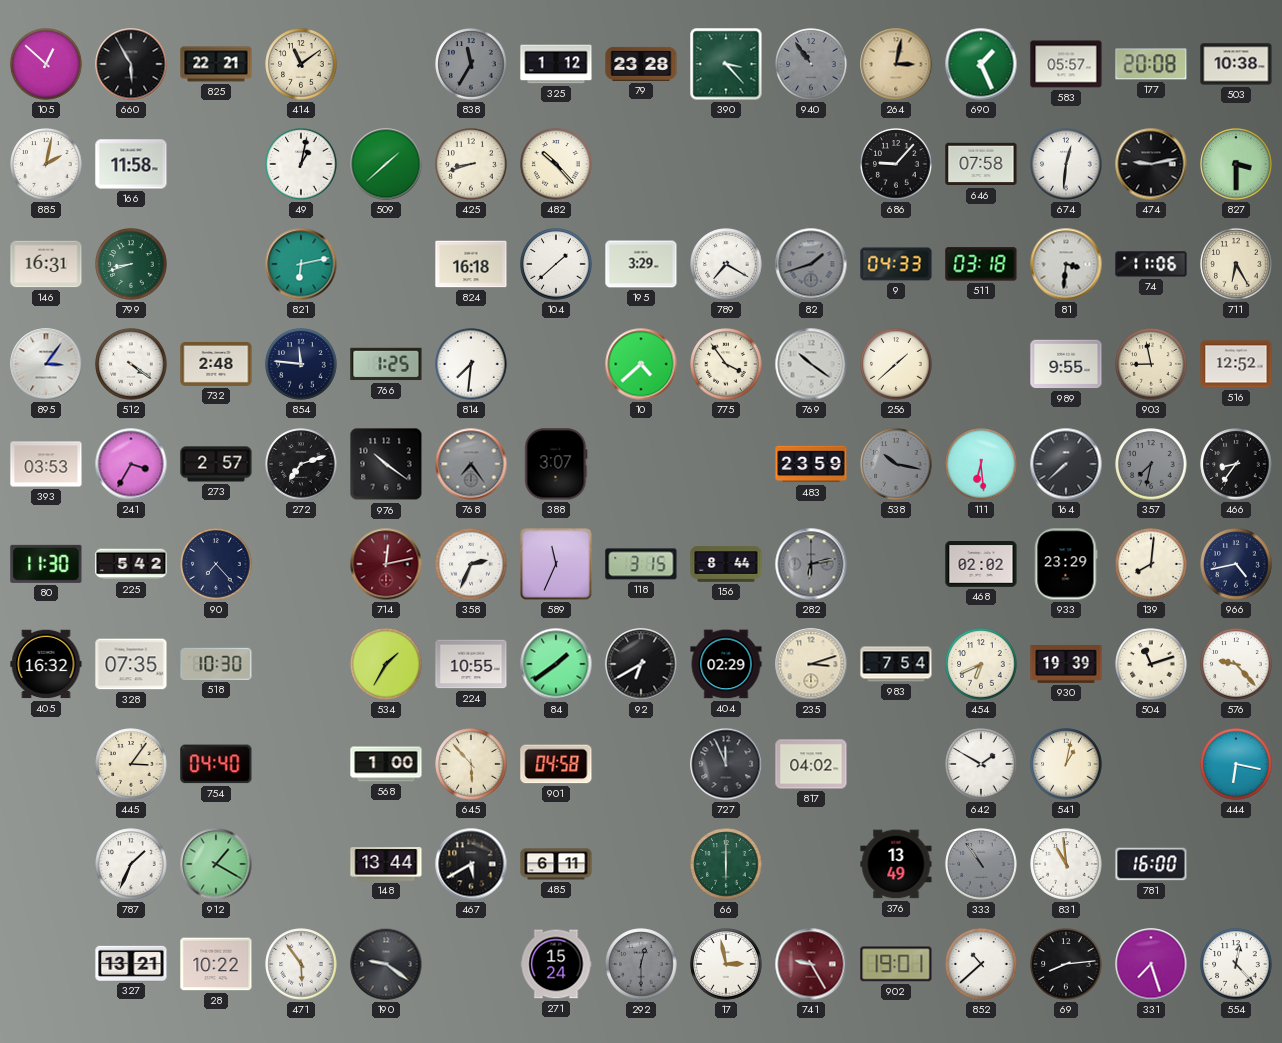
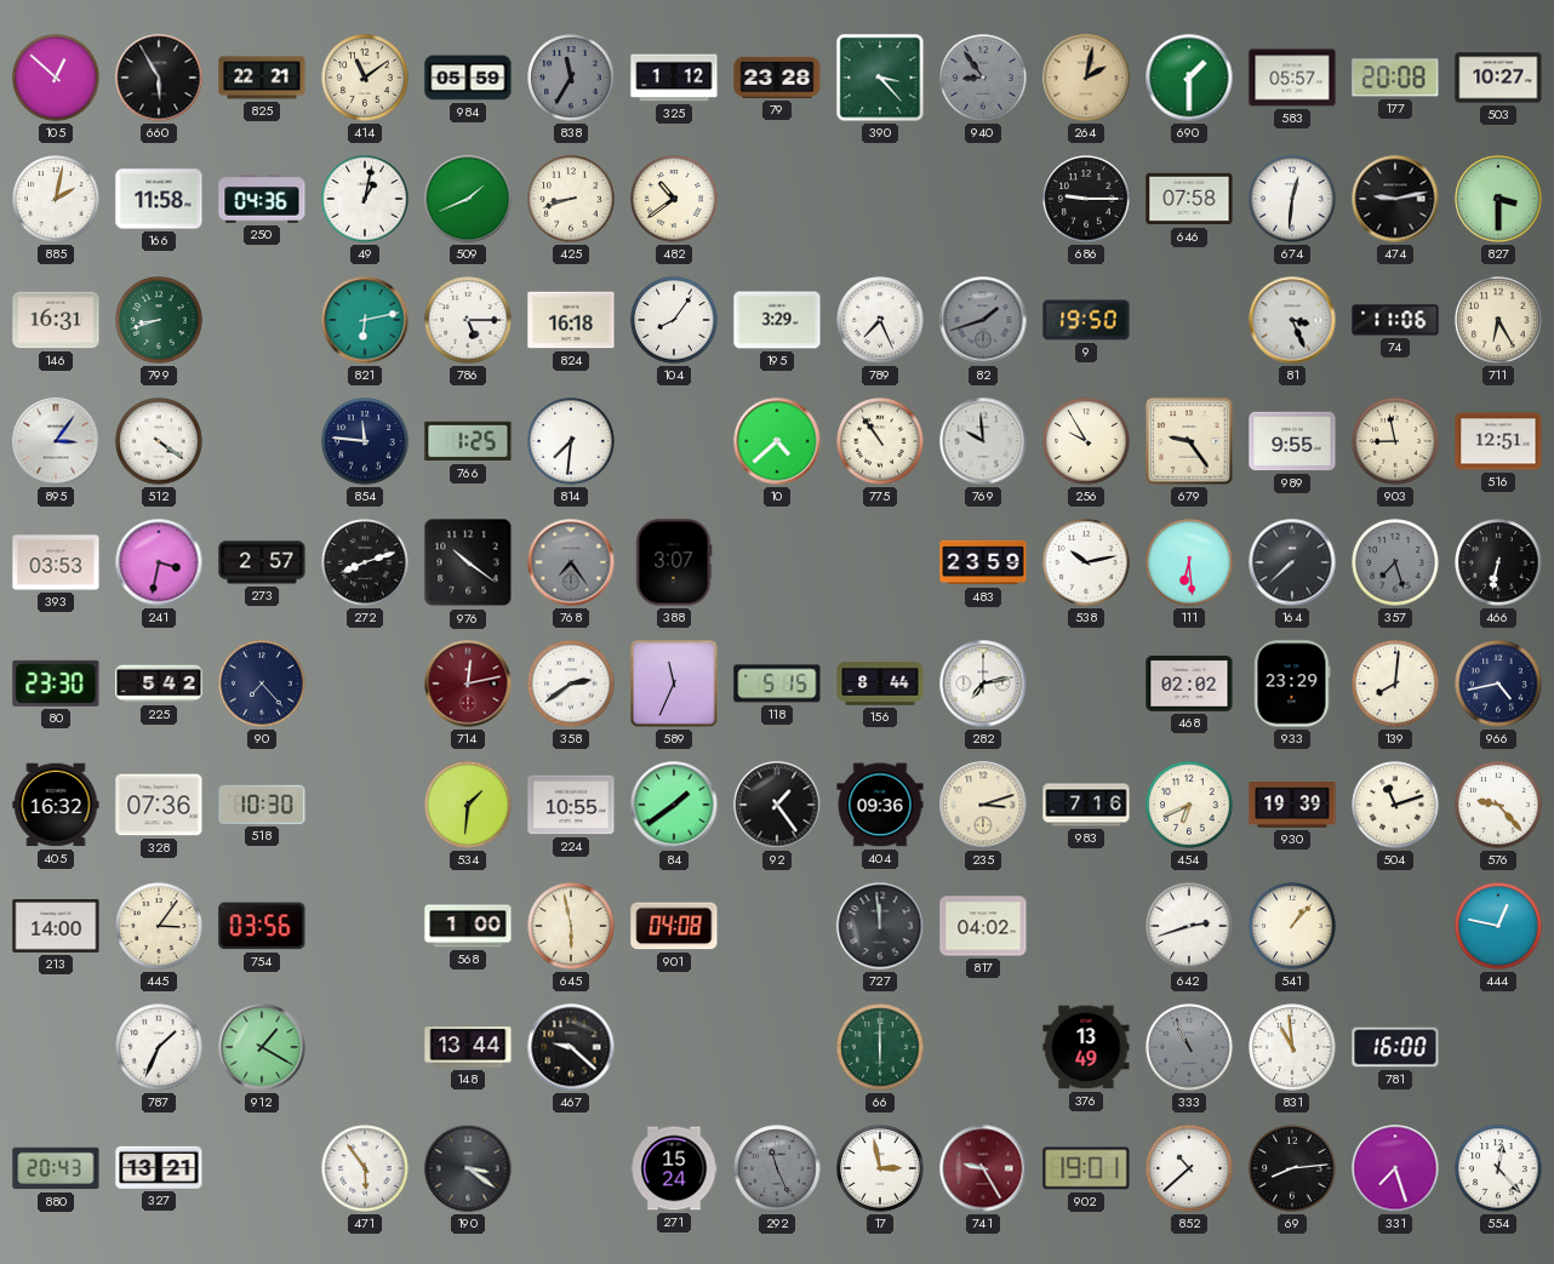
984: none -> 05:59
940: 10:54 -> 8:54
264: 3:02 -> 2:02
690: 1:26 -> 1:30
503: 10:38 -> 10:27
250: none -> 04:36
509: 1:38 -> 1:41
482: 10:23 -> 10:39
686: 9:07 -> 9:15
786: none -> 5:15
104: 1:38 -> 8:06
789: 7:20 -> 7:26
9: 04:33 -> 19:50
511: 03:18 -> none
81: 3:31 -> 3:26
732: 2:48 -> none
775: 3:54 -> 10:54
769: 10:21 -> 9:59
256: 1:38 -> 9:55
679: none -> 9:24
516: 12:52 -> 12:51
241: 3:35 -> 3:32
272: 7:12 -> 8:12
538: 10:17 -> 10:13
538 dial: grey -> white
357: 7:32 -> 7:27
466: 8:36 -> 6:32
80: 11:30 -> 23:30
358: 2:34 -> 2:39
118: 3:15 -> 5:15
282: 6:13 -> 7:13
282 dial: grey -> white
328: 07:35 -> 07:36
534: 1:35 -> 1:31
92: 6:40 -> 1:24
404: 02:29 -> 09:36
983: 7:54 -> 7:16
213: none -> 14:00
754: 04:40 -> 03:56
645: 5:53 -> 5:58
901: 04:58 -> 04:08
727: 11:56 -> 11:59
642: 1:50 -> 2:42
541: 1:02 -> 1:07
444: 6:17 -> 12:47
467: 5:40 -> 9:22
485: 6:11 -> none
333: 10:54 -> 10:56
880: none -> 20:43
28: 10:22 -> none
190: 9:21 -> 3:21
292: 12:30 -> 11:26
